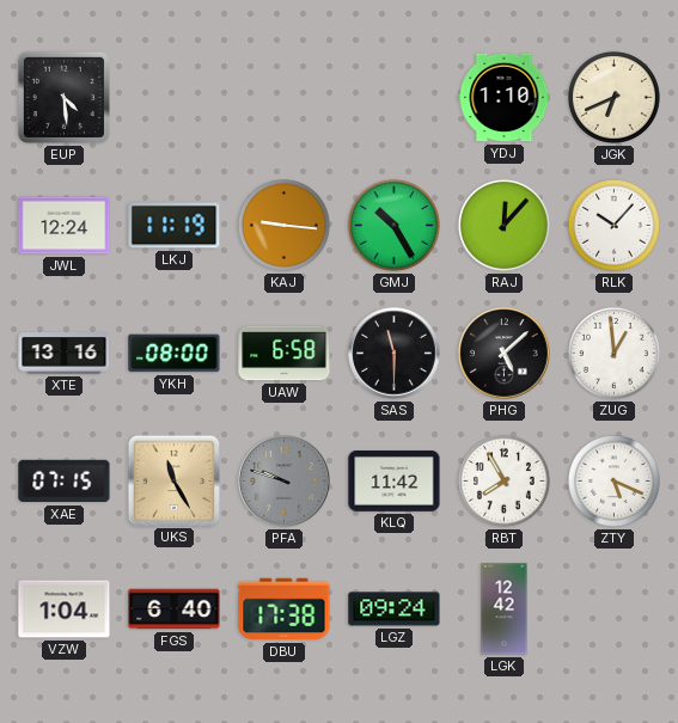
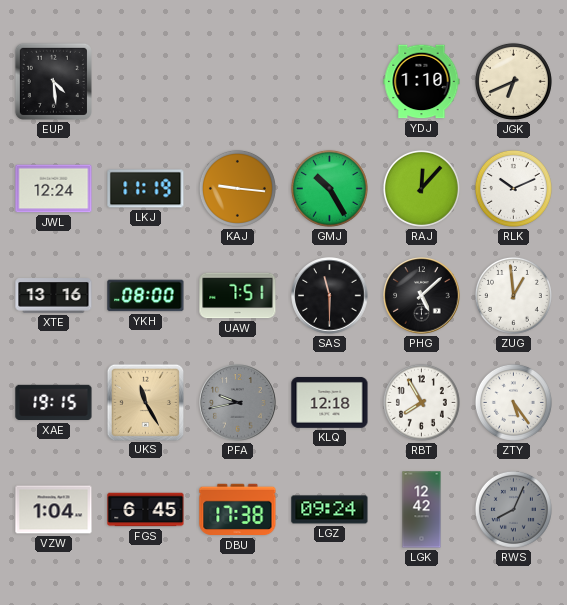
RLK: 10:07 -> 10:11
UAW: 6:58 -> 7:51
XAE: 07:15 -> 19:15
PFA: 9:48 -> 9:43
KLQ: 11:42 -> 12:18
ZTY: 5:19 -> 5:24
FGS: 6:40 -> 6:45
RWS: none -> 8:04
